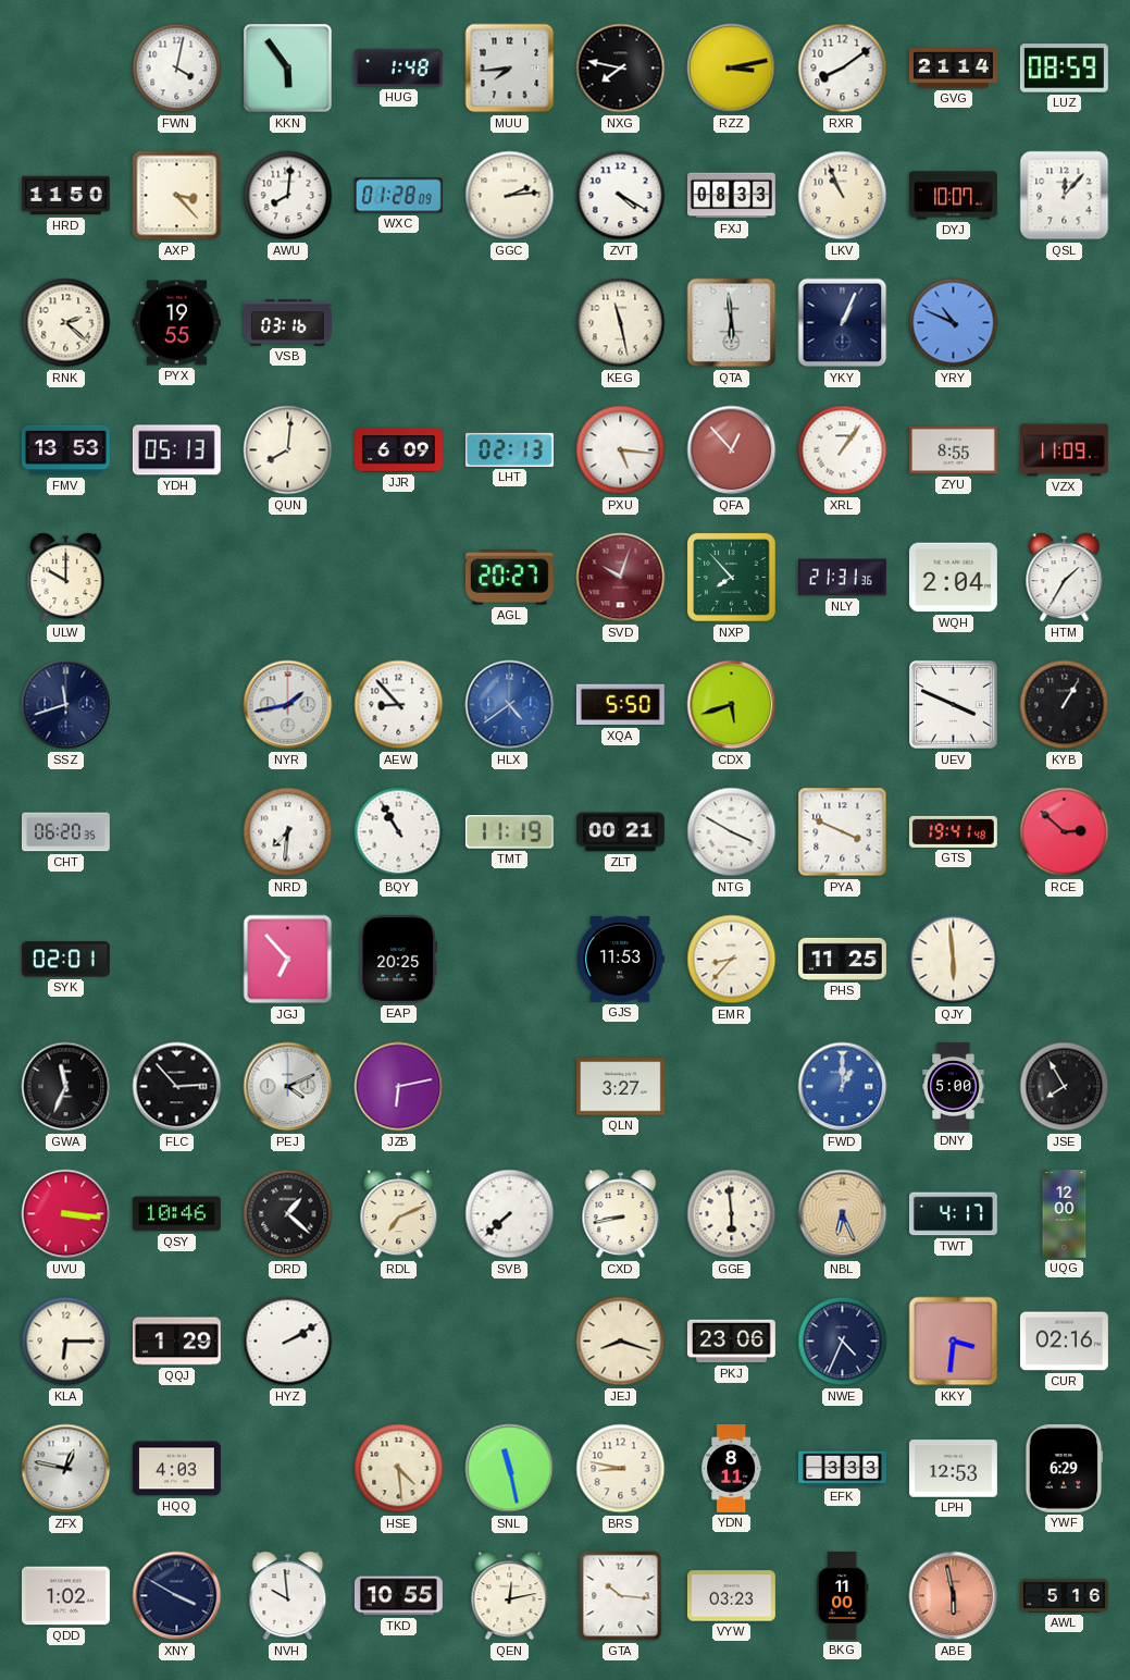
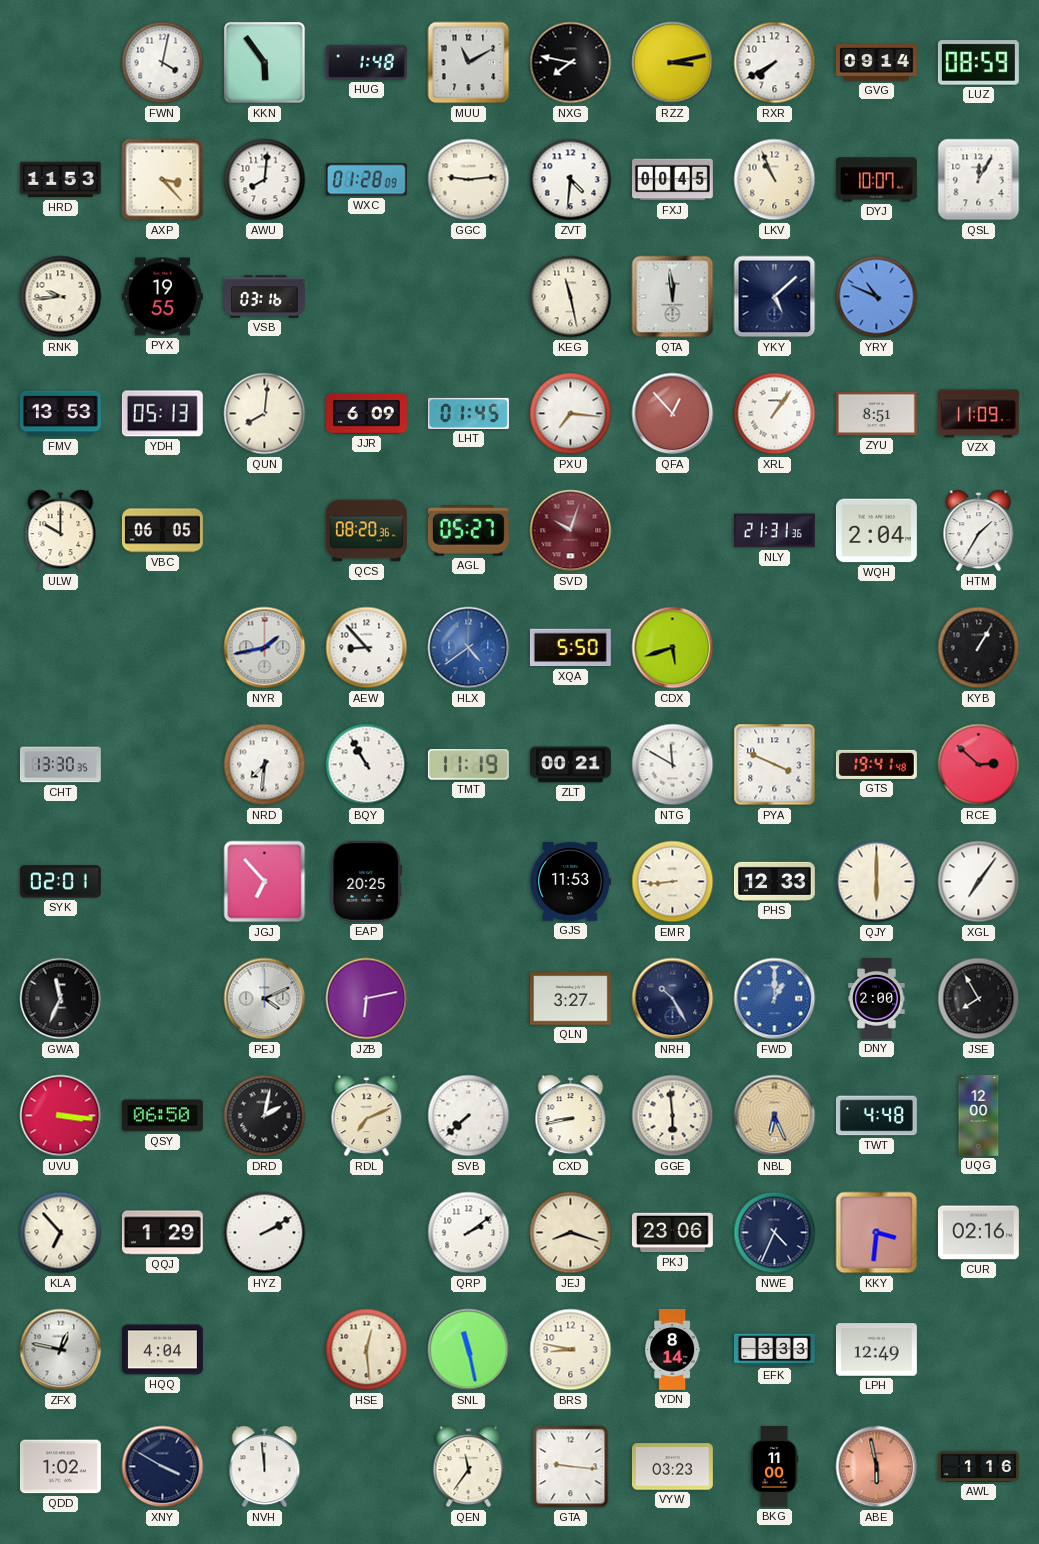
MUU: 7:44 -> 11:10
RXR: 8:09 -> 7:40
GVG: 21:14 -> 09:14
HRD: 11:50 -> 11:53
GGC: 2:14 -> 9:14
ZVT: 4:20 -> 4:31
FXJ: 08:33 -> 00:45
QSL: 12:07 -> 12:05
RNK: 2:22 -> 9:44
QTA: 5:59 -> 11:59
YKY: 1:04 -> 5:08
LHT: 02:13 -> 01:45
PXU: 5:16 -> 7:16
ZYU: 8:55 -> 8:51
VBC: none -> 06:05
QCS: none -> 08:20
AGL: 20:27 -> 05:27
NXP: 7:53 -> none
SSZ: 11:42 -> none
UEV: 3:49 -> none
CHT: 06:20 -> 13:30
NTG: 3:50 -> 11:50
EMR: 8:37 -> 8:44
PHS: 11:25 -> 12:33
QJY: 5:59 -> 6:00
XGL: none -> 7:06
FLC: 2:53 -> none
NRH: none -> 10:25
DNY: 5:00 -> 2:00
QSY: 10:46 -> 06:50
DRD: 1:22 -> 2:02
TWT: 4:17 -> 4:48
KLA: 6:15 -> 6:53
QRP: none -> 2:09
HQQ: 4:03 -> 4:04
HSE: 4:29 -> 12:29
YDN: 8:11 -> 8:14
LPH: 12:53 -> 12:49
YWF: 6:29 -> none
NVH: 9:59 -> 11:59
TKD: 10:55 -> none
QEN: 12:13 -> 11:36
GTA: 10:16 -> 9:16
AWL: 5:16 -> 1:16
